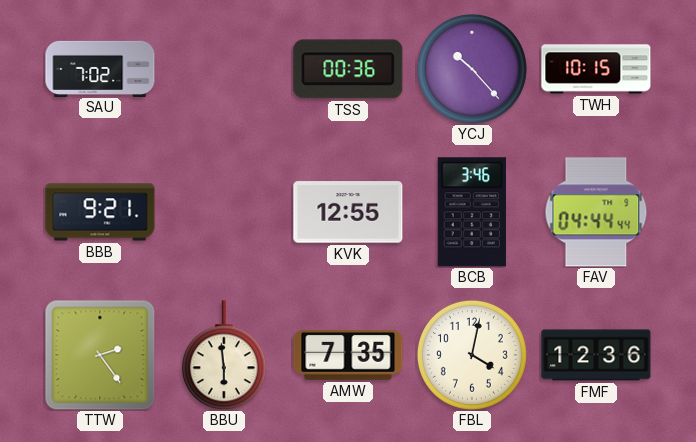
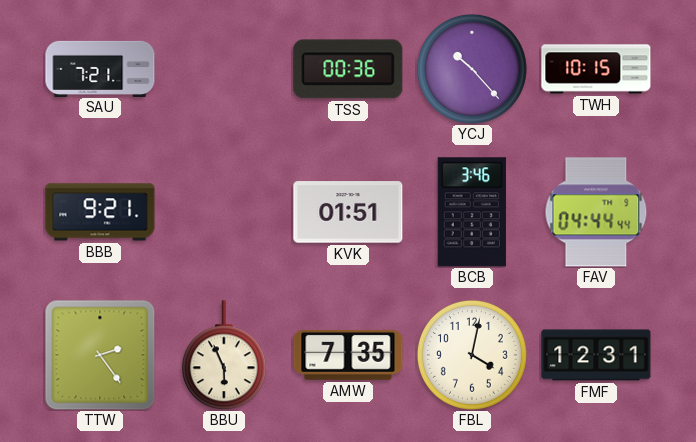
SAU: 7:02 -> 7:21
KVK: 12:55 -> 01:51
BBU: 5:59 -> 5:56
FMF: 12:36 -> 12:31
